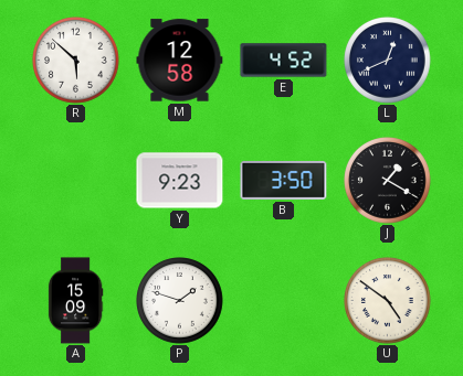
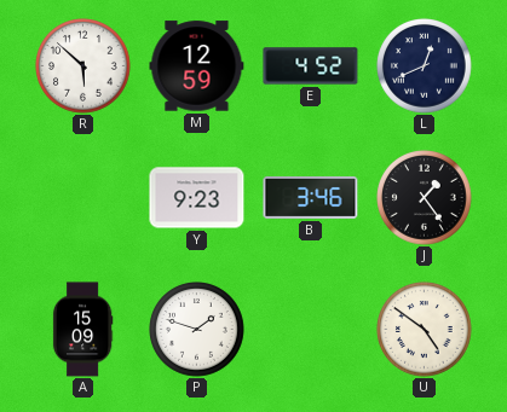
M: 12:58 -> 12:59
B: 3:50 -> 3:46
J: 1:20 -> 1:24
